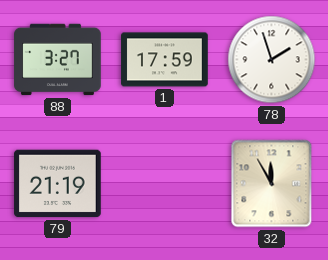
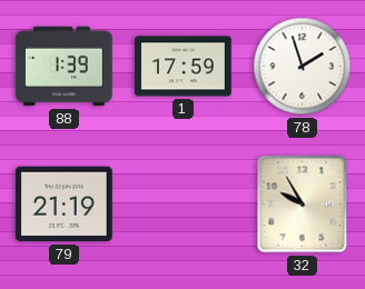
88: 3:27 -> 1:39
32: 11:55 -> 9:55
